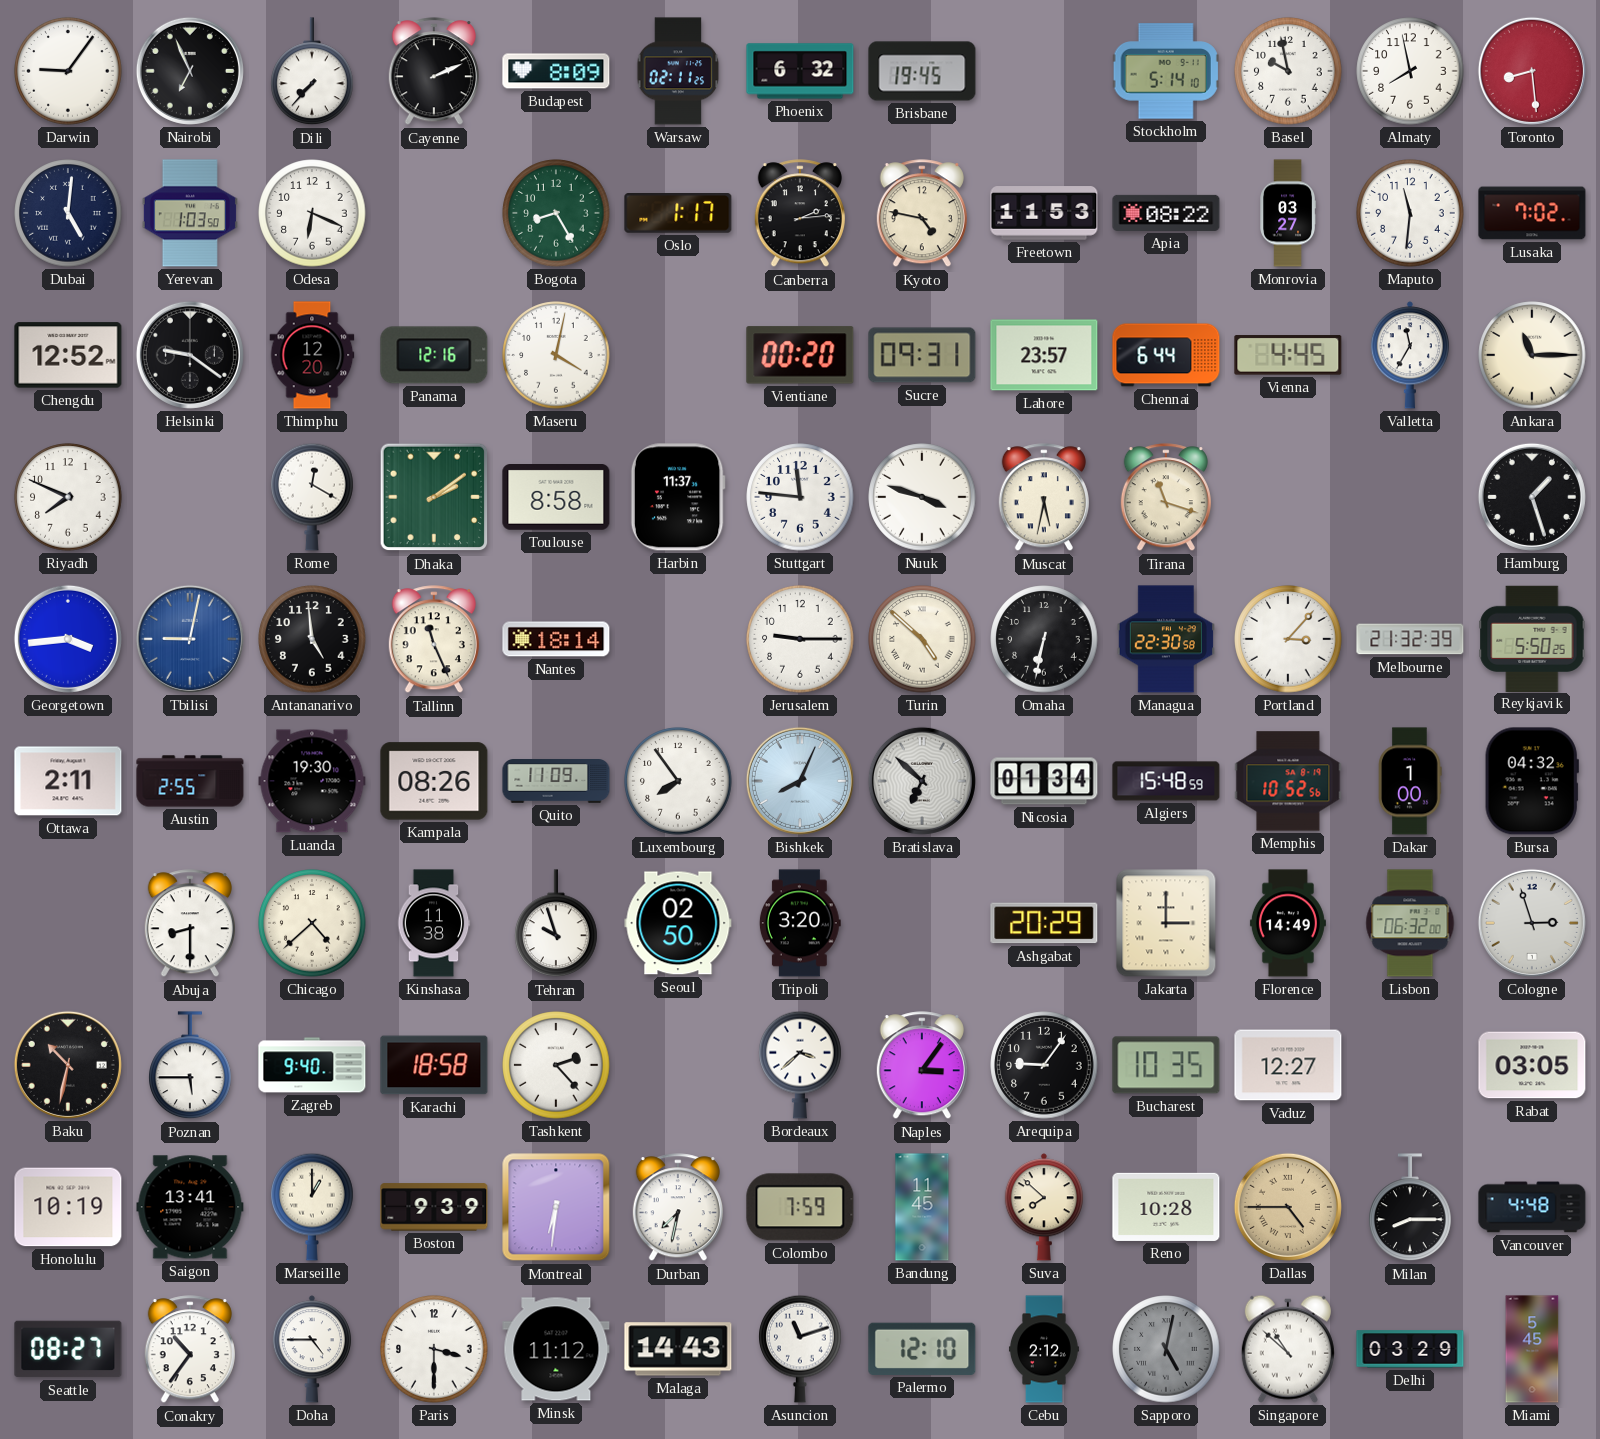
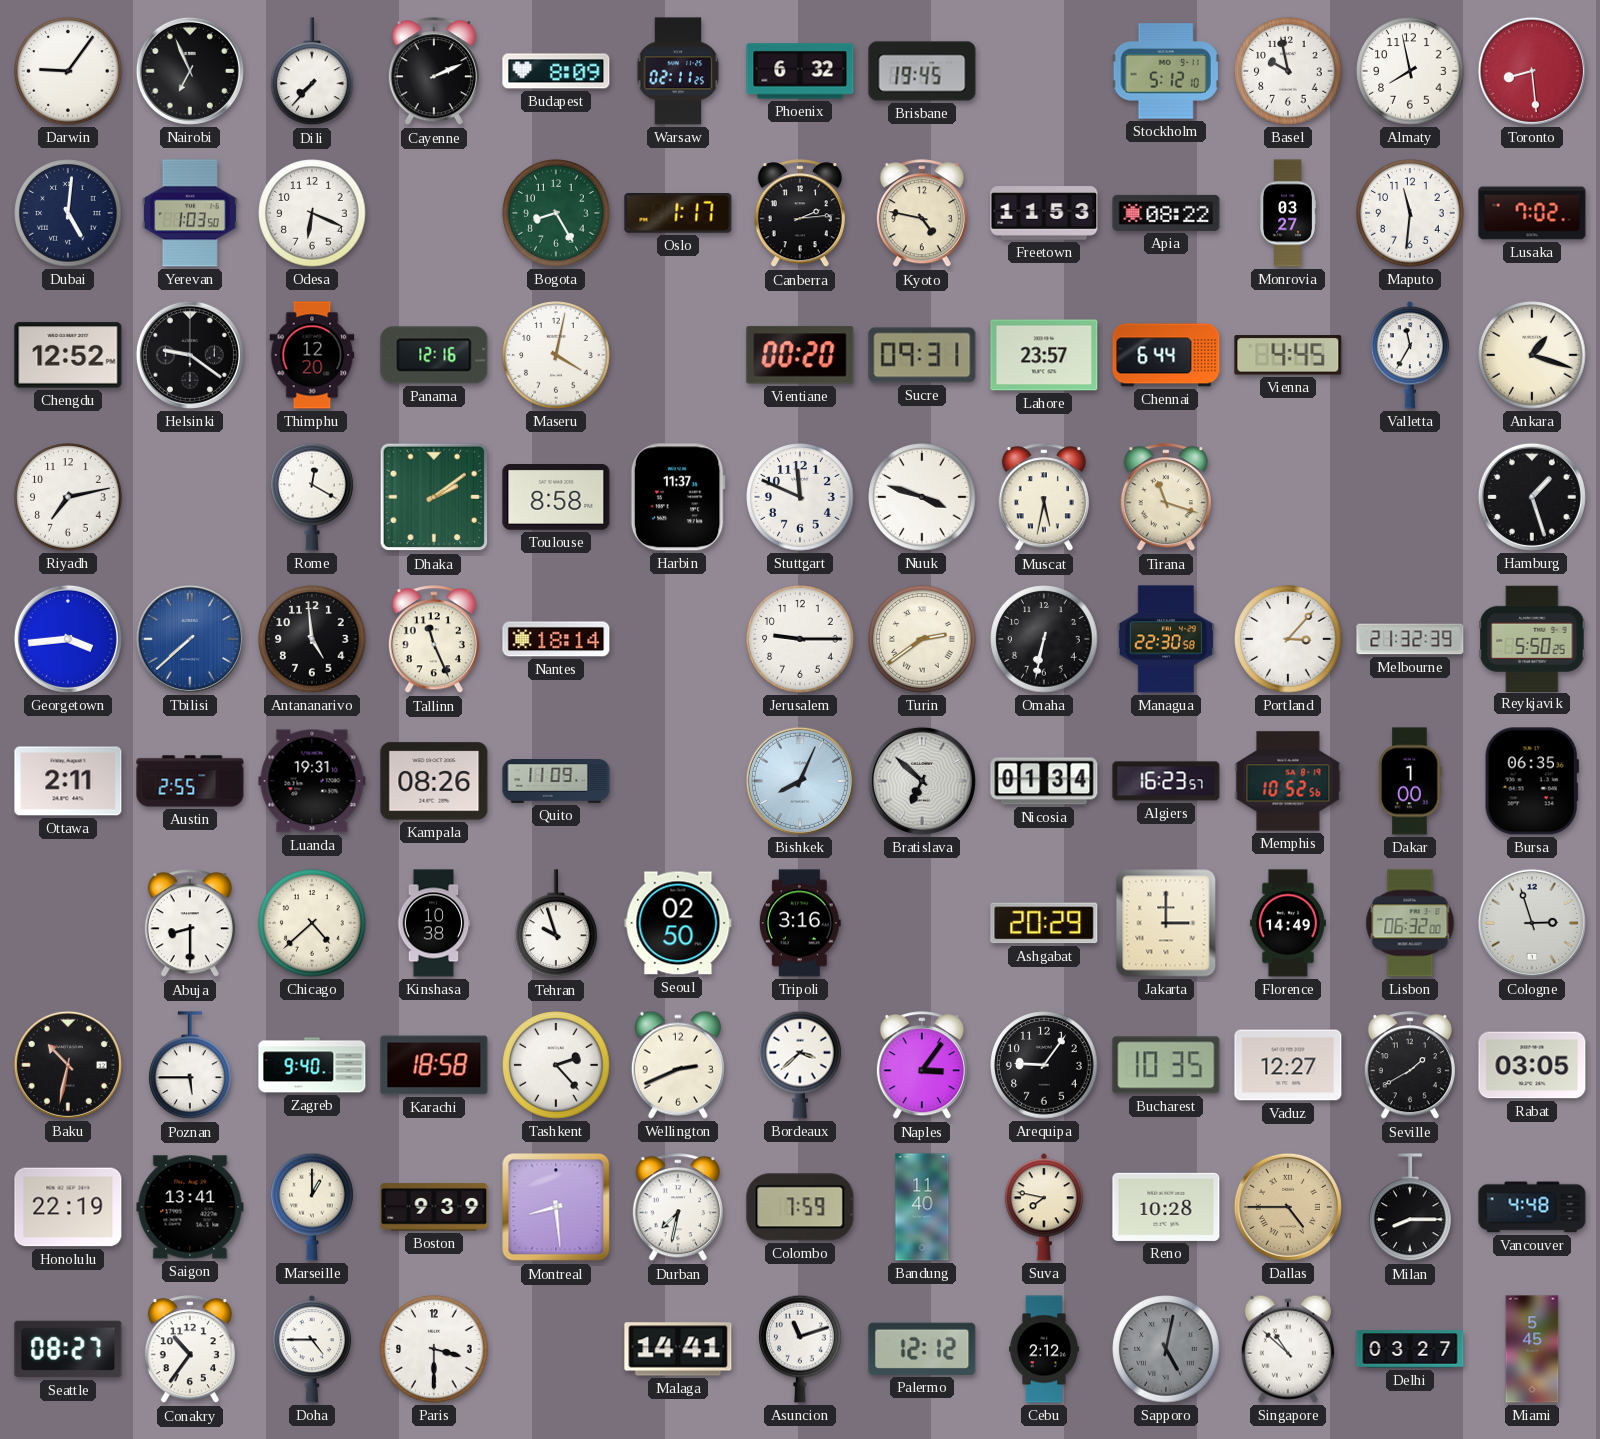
Stockholm: 5:14 -> 5:12
Ankara: 11:15 -> 1:18
Riyadh: 7:49 -> 7:13
Stuttgart: 11:46 -> 11:49
Tbilisi: 9:02 -> 7:38
Turin: 4:52 -> 2:39
Luanda: 19:30 -> 19:31
Luxembourg: 7:54 -> none
Algiers: 15:48 -> 16:23
Bursa: 04:32 -> 06:35
Kinshasa: 11:38 -> 10:38
Tripoli: 3:20 -> 3:16
Wellington: none -> 2:41
Seville: none -> 1:40
Honolulu: 10:19 -> 22:19
Montreal: 6:31 -> 8:29
Bandung: 11:45 -> 11:40
Suva: 7:52 -> 7:47
Minsk: 11:12 -> none
Malaga: 14:43 -> 14:41
Palermo: 12:10 -> 12:12
Delhi: 03:29 -> 03:27
